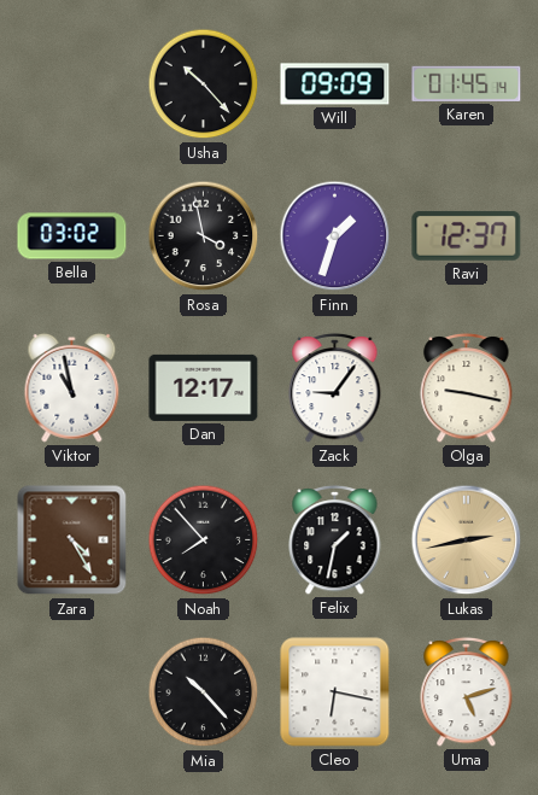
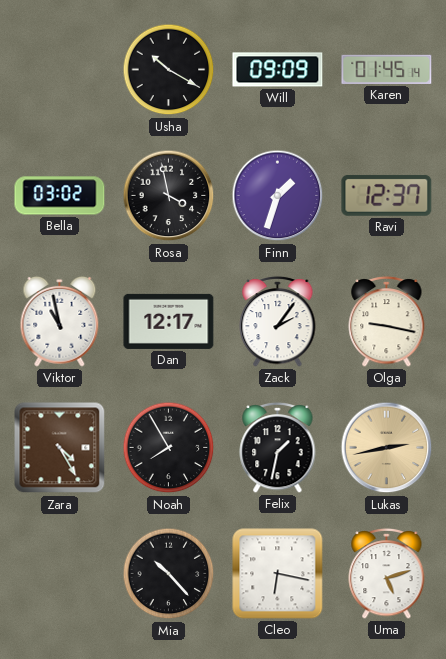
Usha: 10:23 -> 10:20
Zack: 9:06 -> 2:06
Noah: 7:53 -> 7:55
